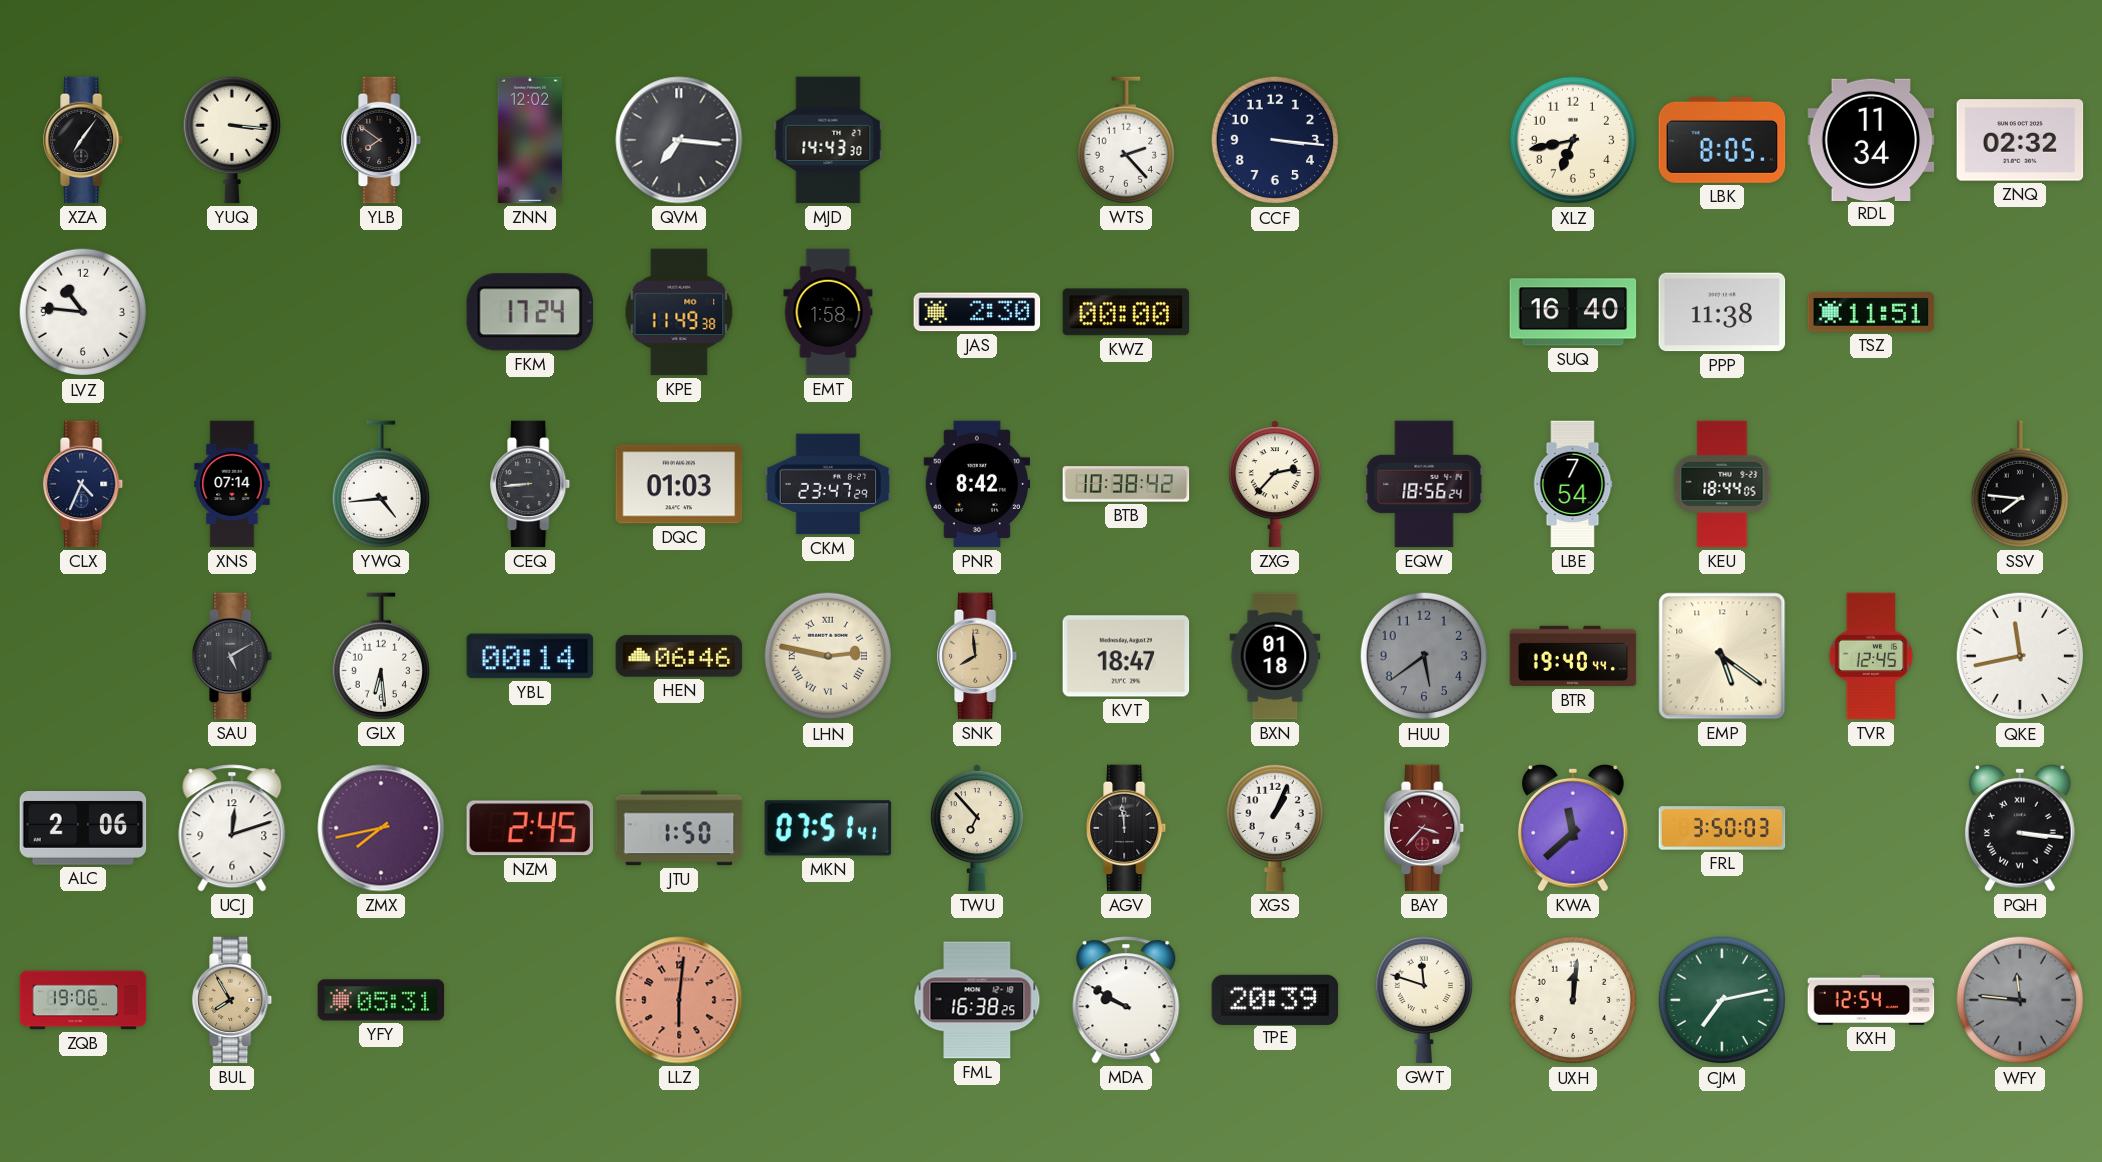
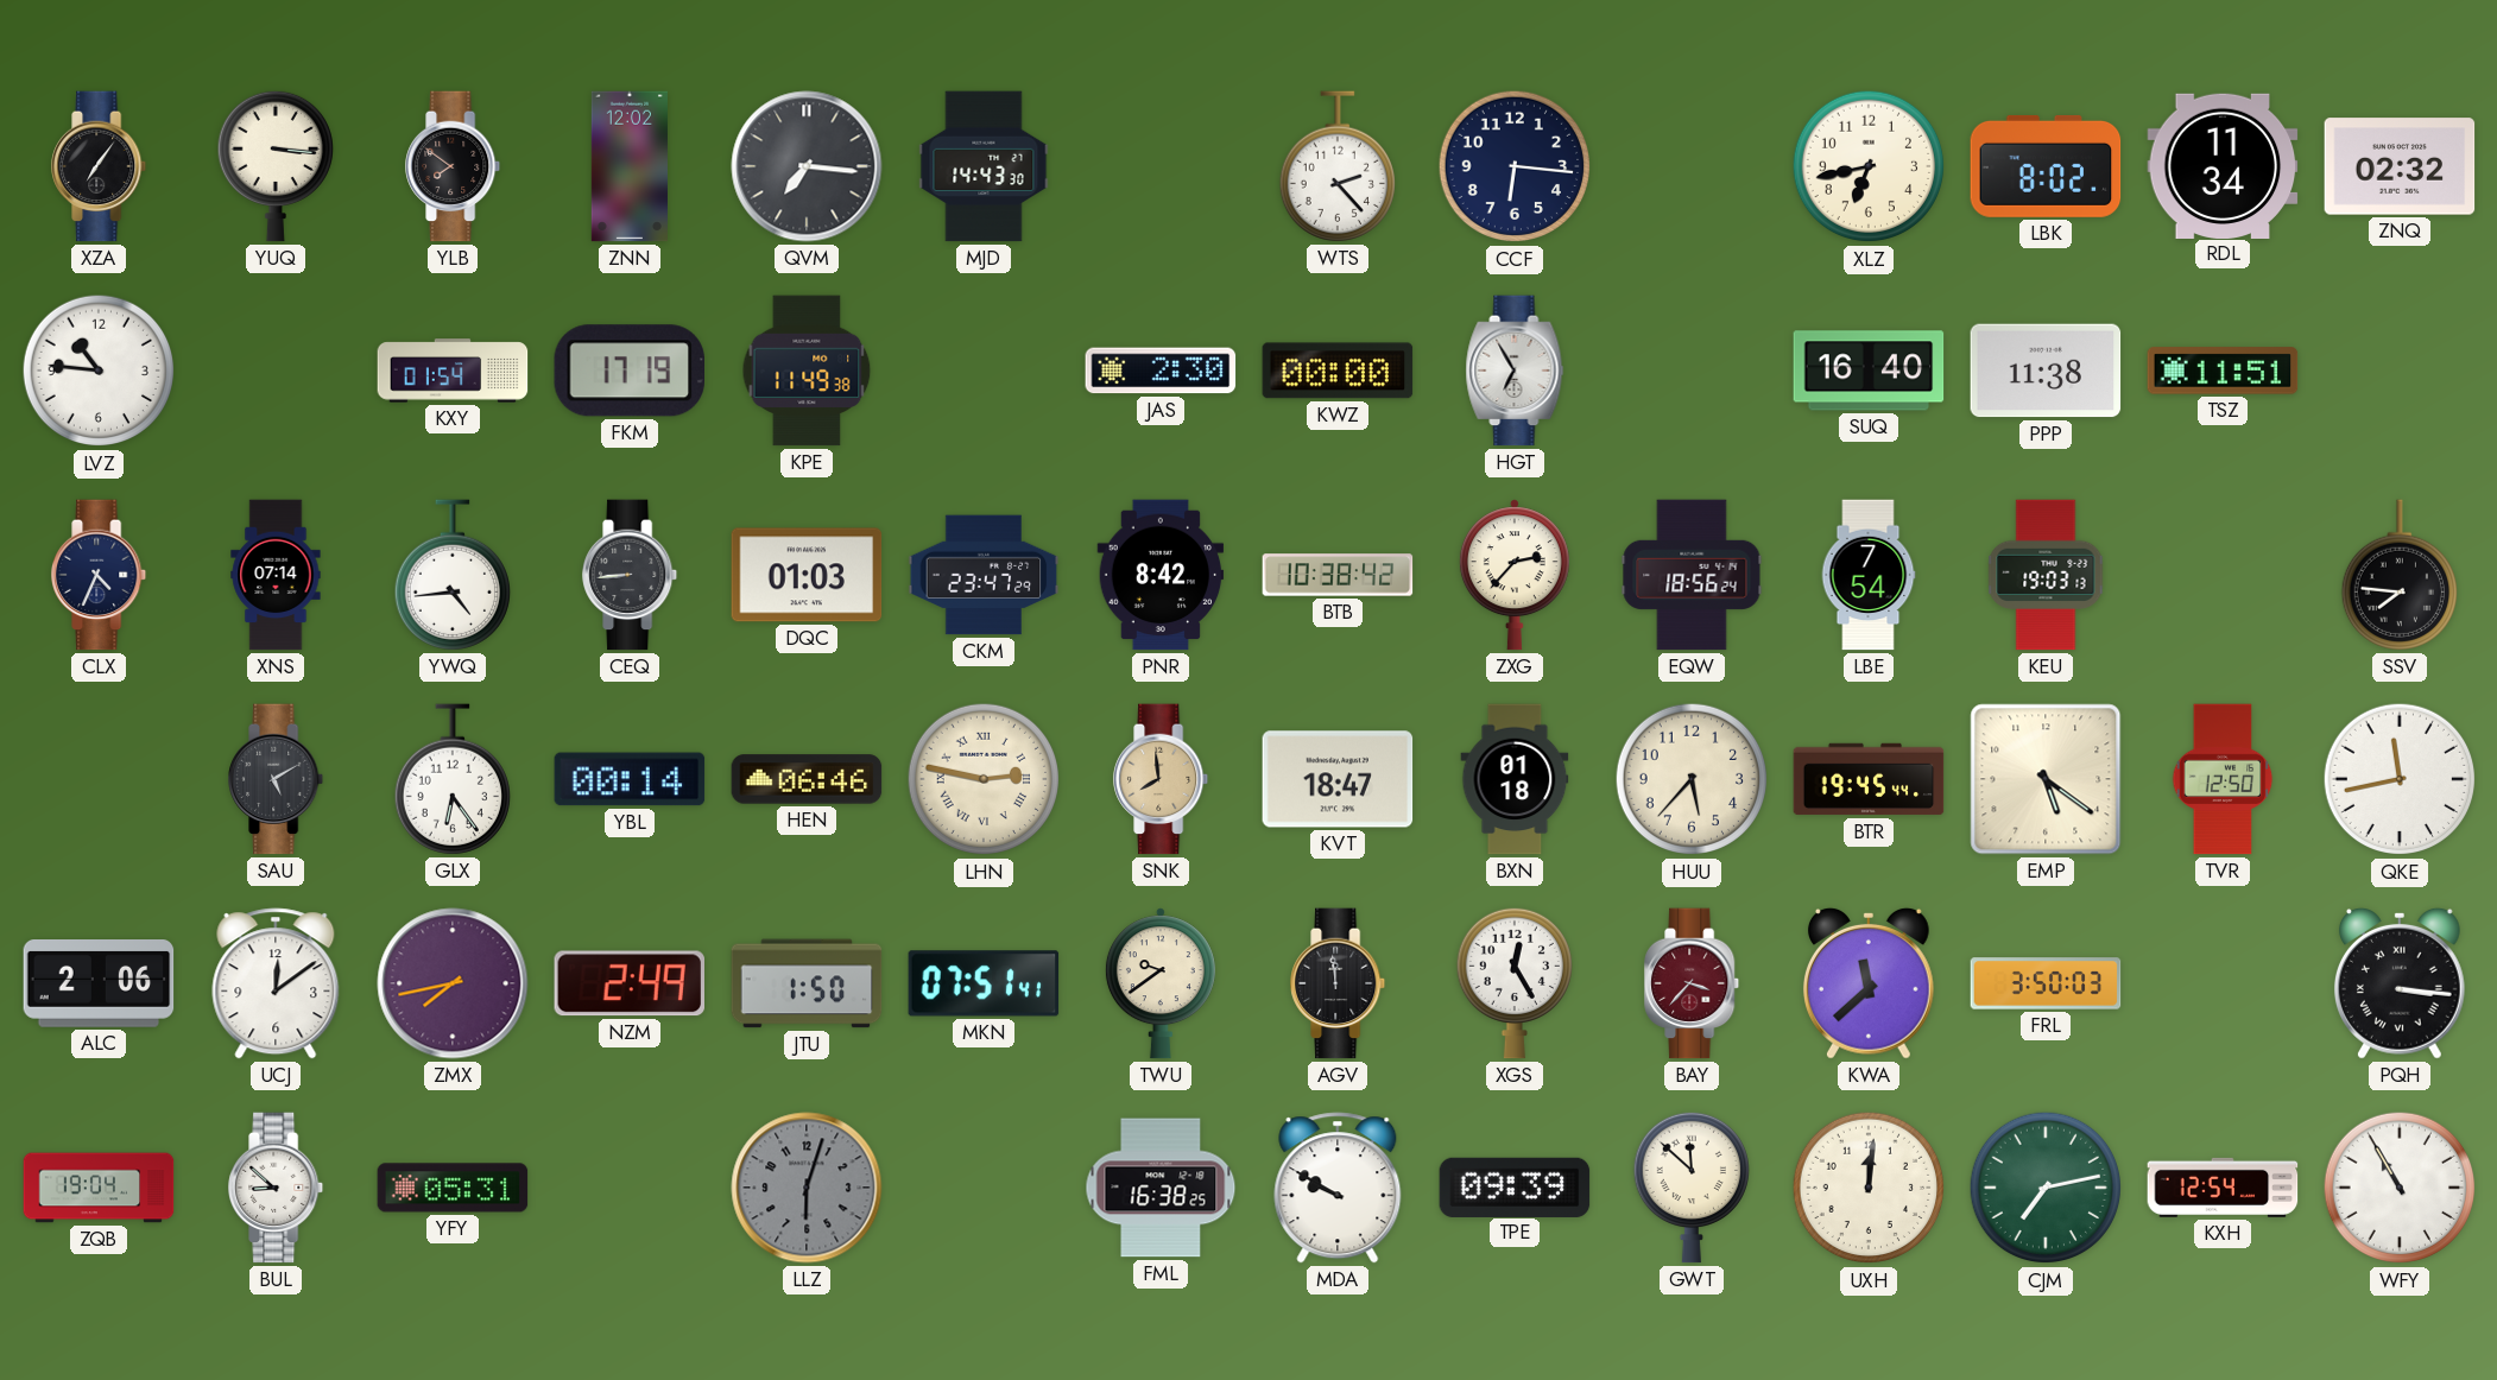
CCF: 3:16 -> 6:16
LBK: 8:05 -> 8:02
KXY: none -> 01:54
FKM: 17:24 -> 17:19
EMT: 1:58 -> none
HGT: none -> 6:55
KEU: 18:44 -> 19:03
GLX: 6:29 -> 6:24
HUU: 5:39 -> 5:37
HUU dial: grey -> cream
BTR: 19:40 -> 19:45
TVR: 12:45 -> 12:50
UCJ: 12:12 -> 12:09
NZM: 2:45 -> 2:49
TWU: 6:53 -> 9:39
XGS: 1:04 -> 12:25
ZQB: 19:06 -> 19:04
BUL: 7:55 -> 8:52
BUL dial: champagne -> white
LLZ: 6:01 -> 6:03
LLZ dial: salmon -> grey
TPE: 20:39 -> 09:39
GWT: 11:48 -> 11:52
WFY: 11:46 -> 10:55
WFY dial: grey -> white
